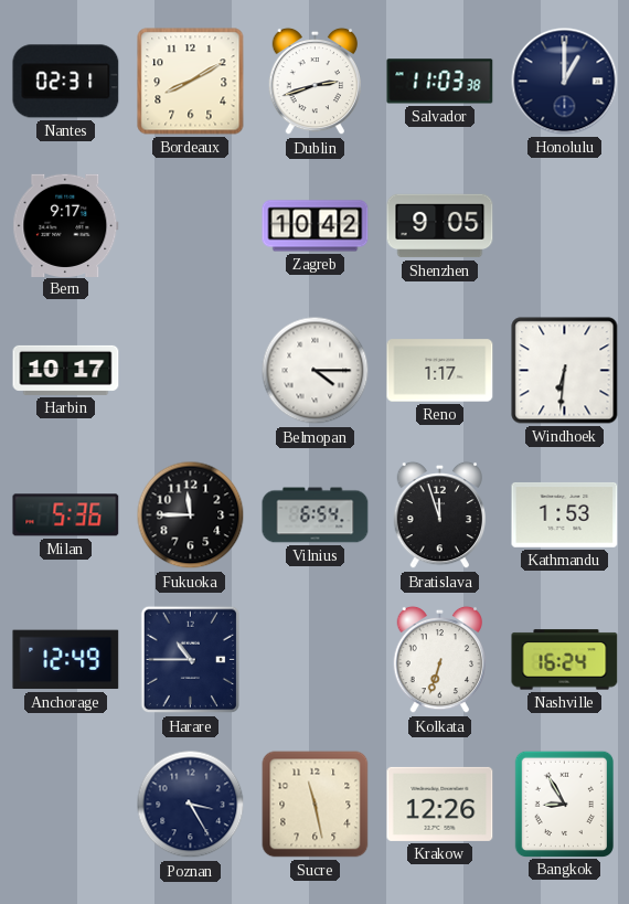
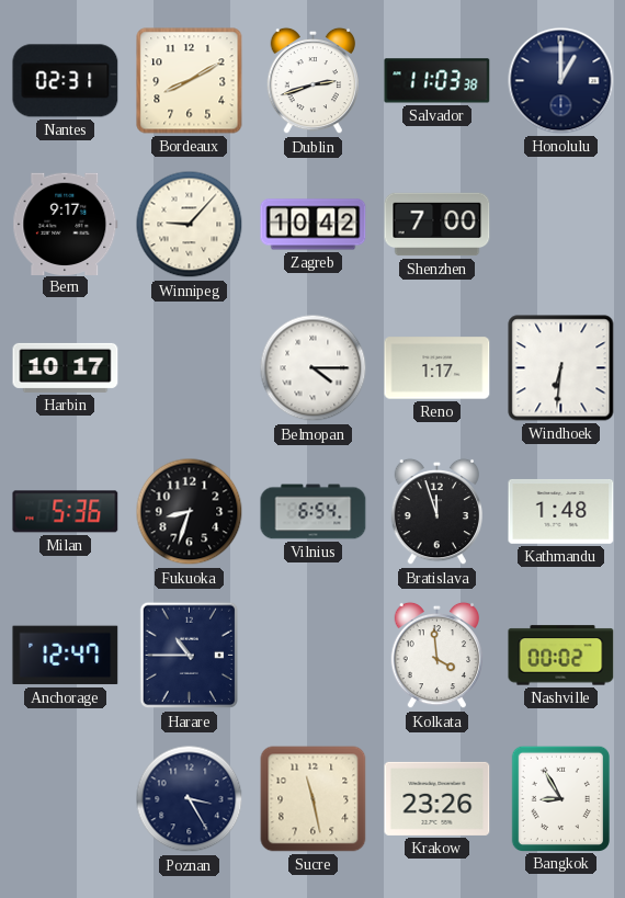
Winnipeg: none -> 9:07
Shenzhen: 9:05 -> 7:00
Fukuoka: 11:45 -> 8:33
Kathmandu: 1:53 -> 1:48
Anchorage: 12:49 -> 12:47
Kolkata: 6:33 -> 3:59
Nashville: 16:24 -> 00:02
Krakow: 12:26 -> 23:26
